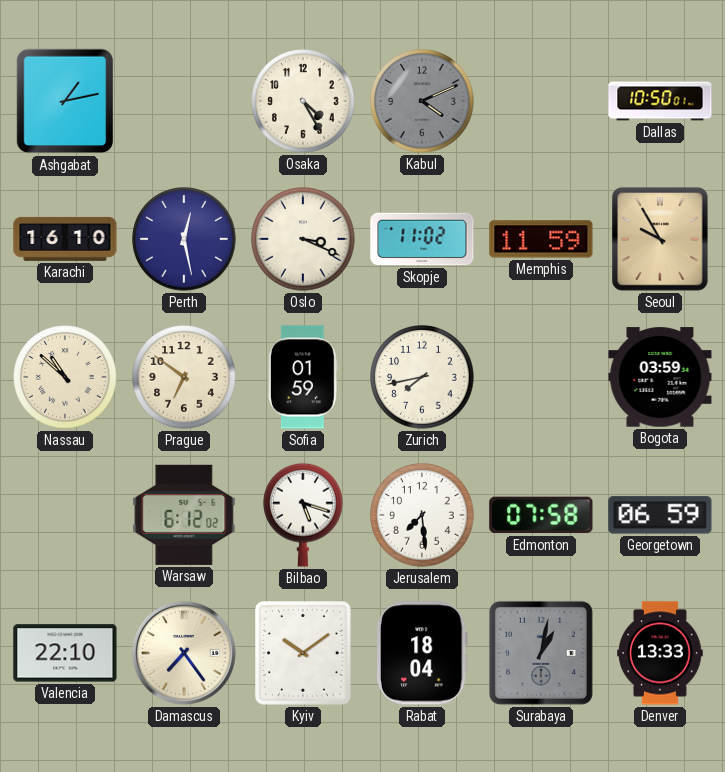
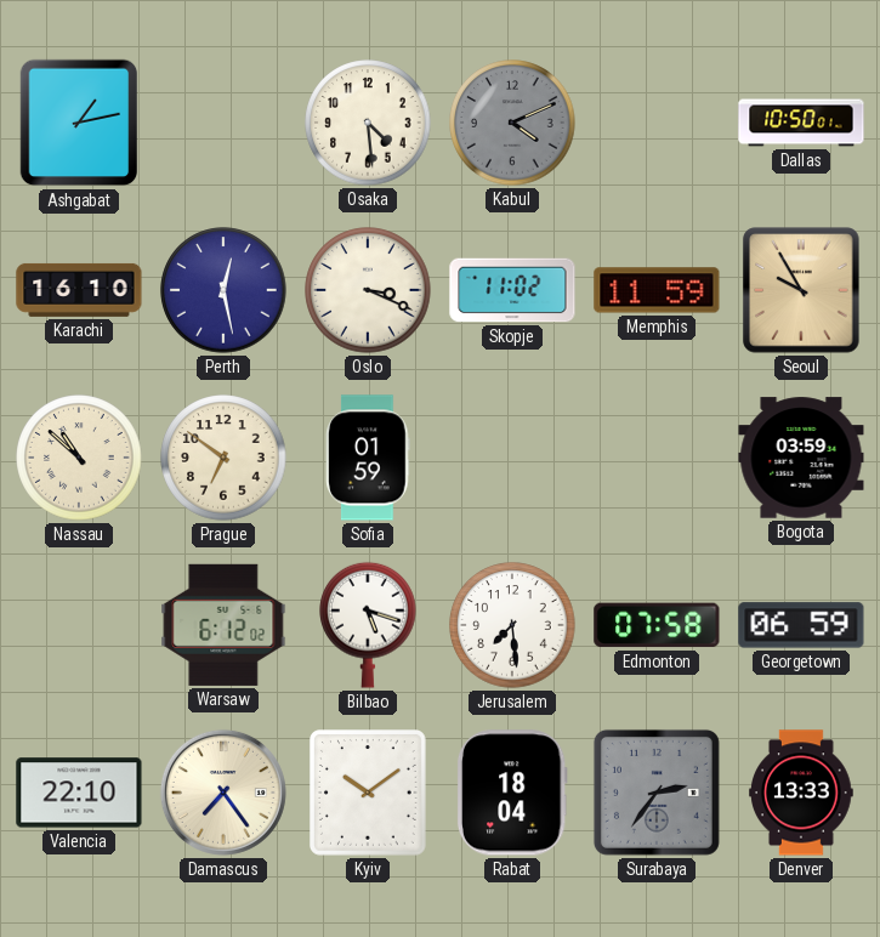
Osaka: 4:25 -> 4:29
Zurich: 7:43 -> none
Surabaya: 1:02 -> 2:36
